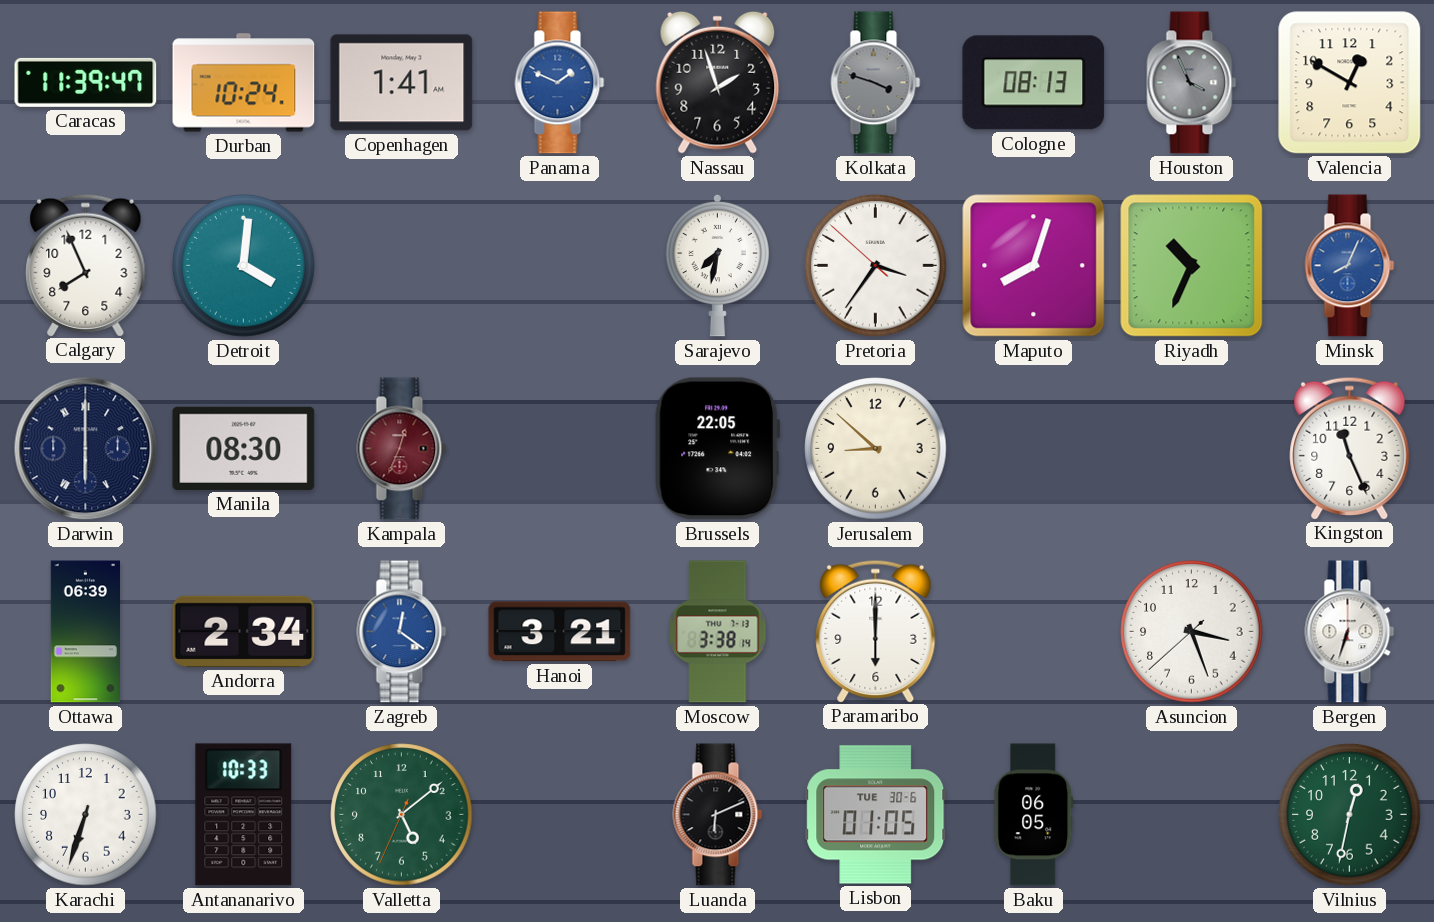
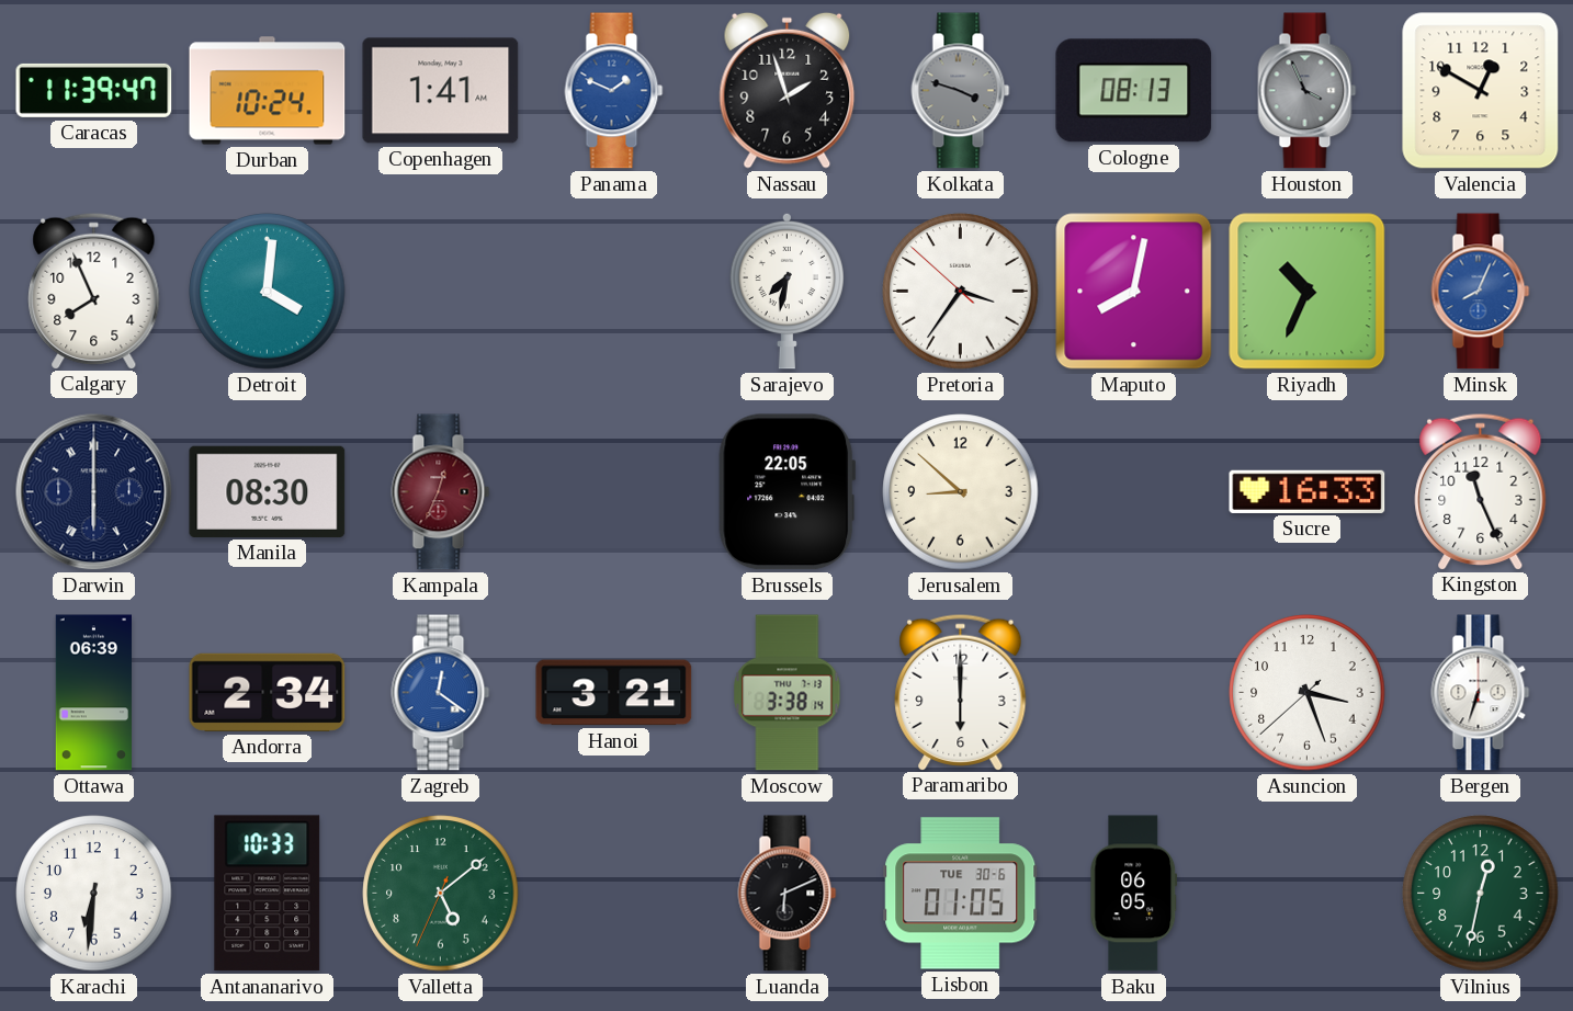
Maputo: 8:03 -> 8:02
Sucre: none -> 16:33
Karachi: 6:33 -> 6:31
